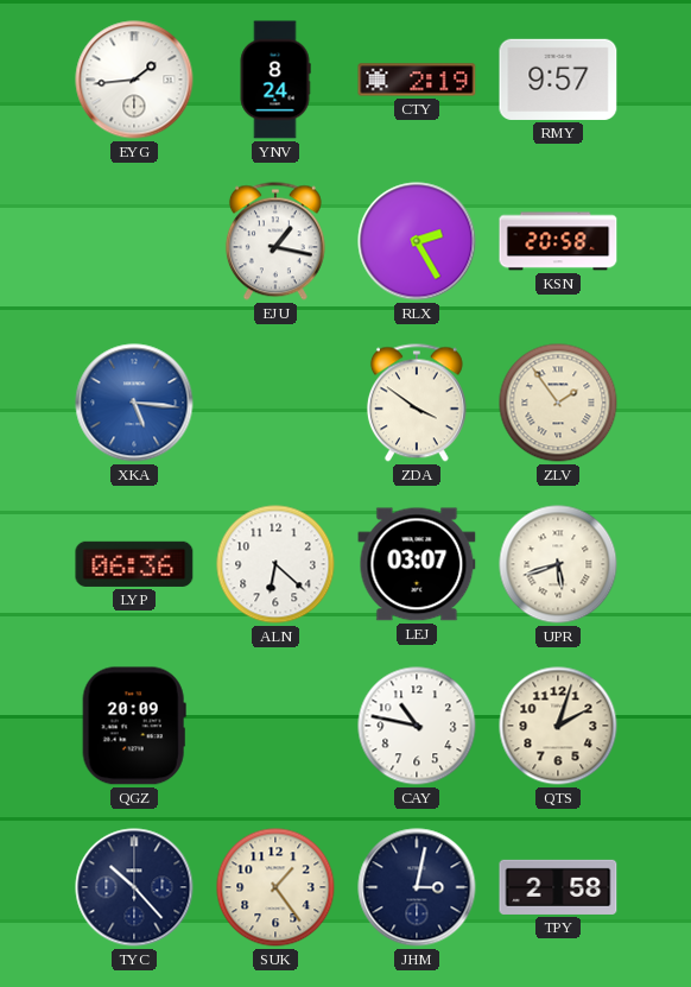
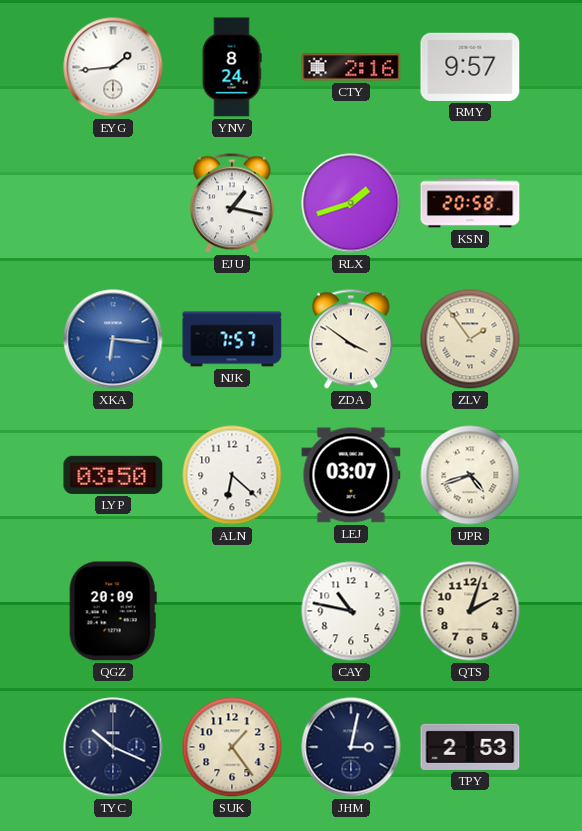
CTY: 2:19 -> 2:16
RLX: 2:25 -> 1:42
XKA: 5:16 -> 6:16
NJK: none -> 7:57
LYP: 06:36 -> 03:50
UPR: 5:42 -> 4:42
TYC: 10:23 -> 10:19
TPY: 2:58 -> 2:53
